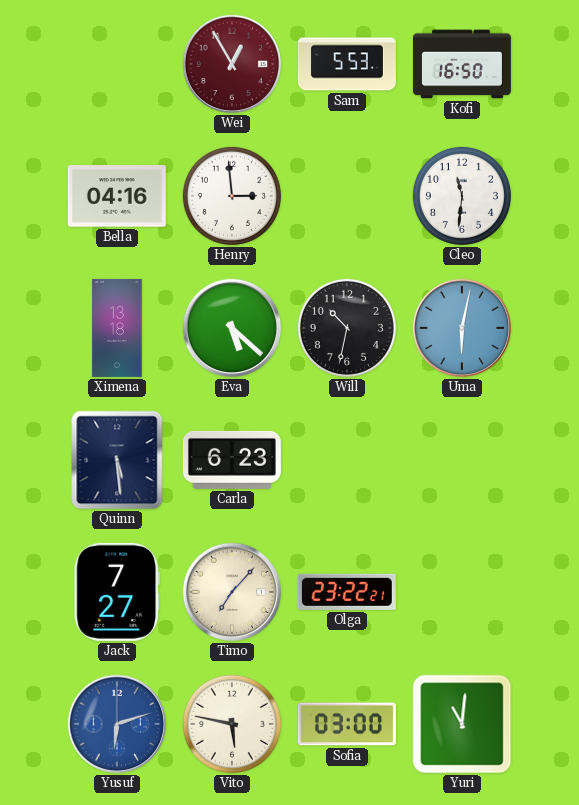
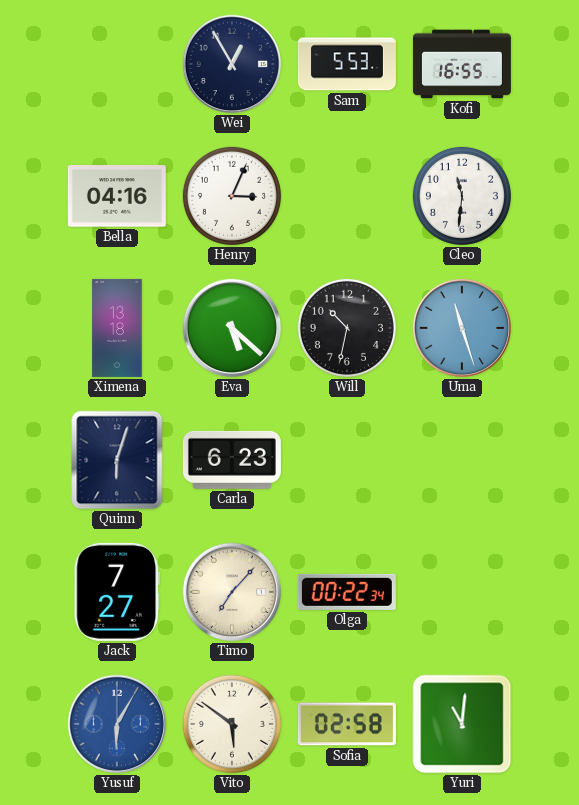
Wei dial: burgundy -> navy
Kofi: 16:50 -> 16:55
Henry: 2:59 -> 3:04
Uma: 6:02 -> 11:27
Quinn: 5:29 -> 6:03
Olga: 23:22 -> 00:22
Yusuf: 6:12 -> 6:05
Vito: 5:47 -> 5:51
Sofia: 03:00 -> 02:58
